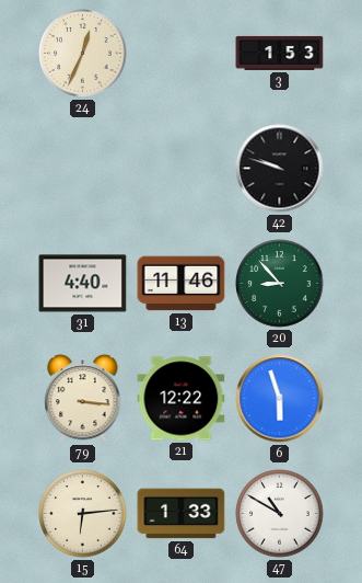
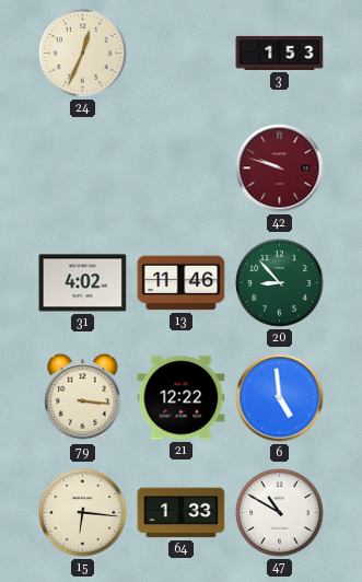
42 dial: black -> burgundy
31: 4:40 -> 4:02
6: 5:57 -> 4:59
15: 6:14 -> 6:16
